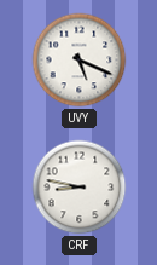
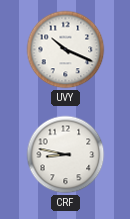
UVY: 5:19 -> 10:19
